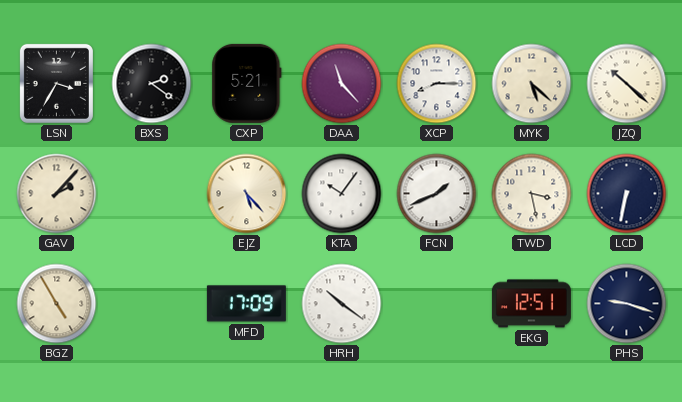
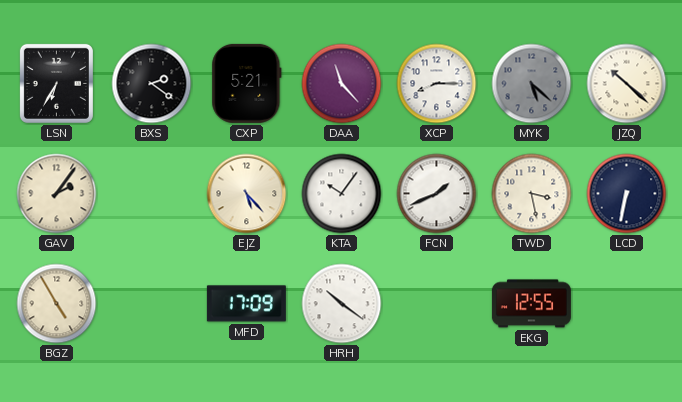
LSN: 3:35 -> 6:35
MYK dial: cream -> grey
GAV: 2:07 -> 2:06
EKG: 12:51 -> 12:55
PHS: 9:18 -> none
